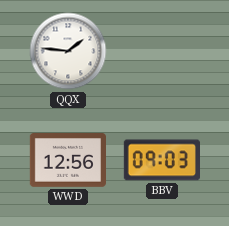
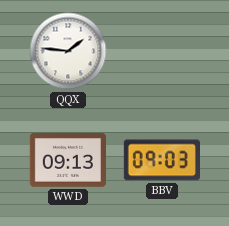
WWD: 12:56 -> 09:13
